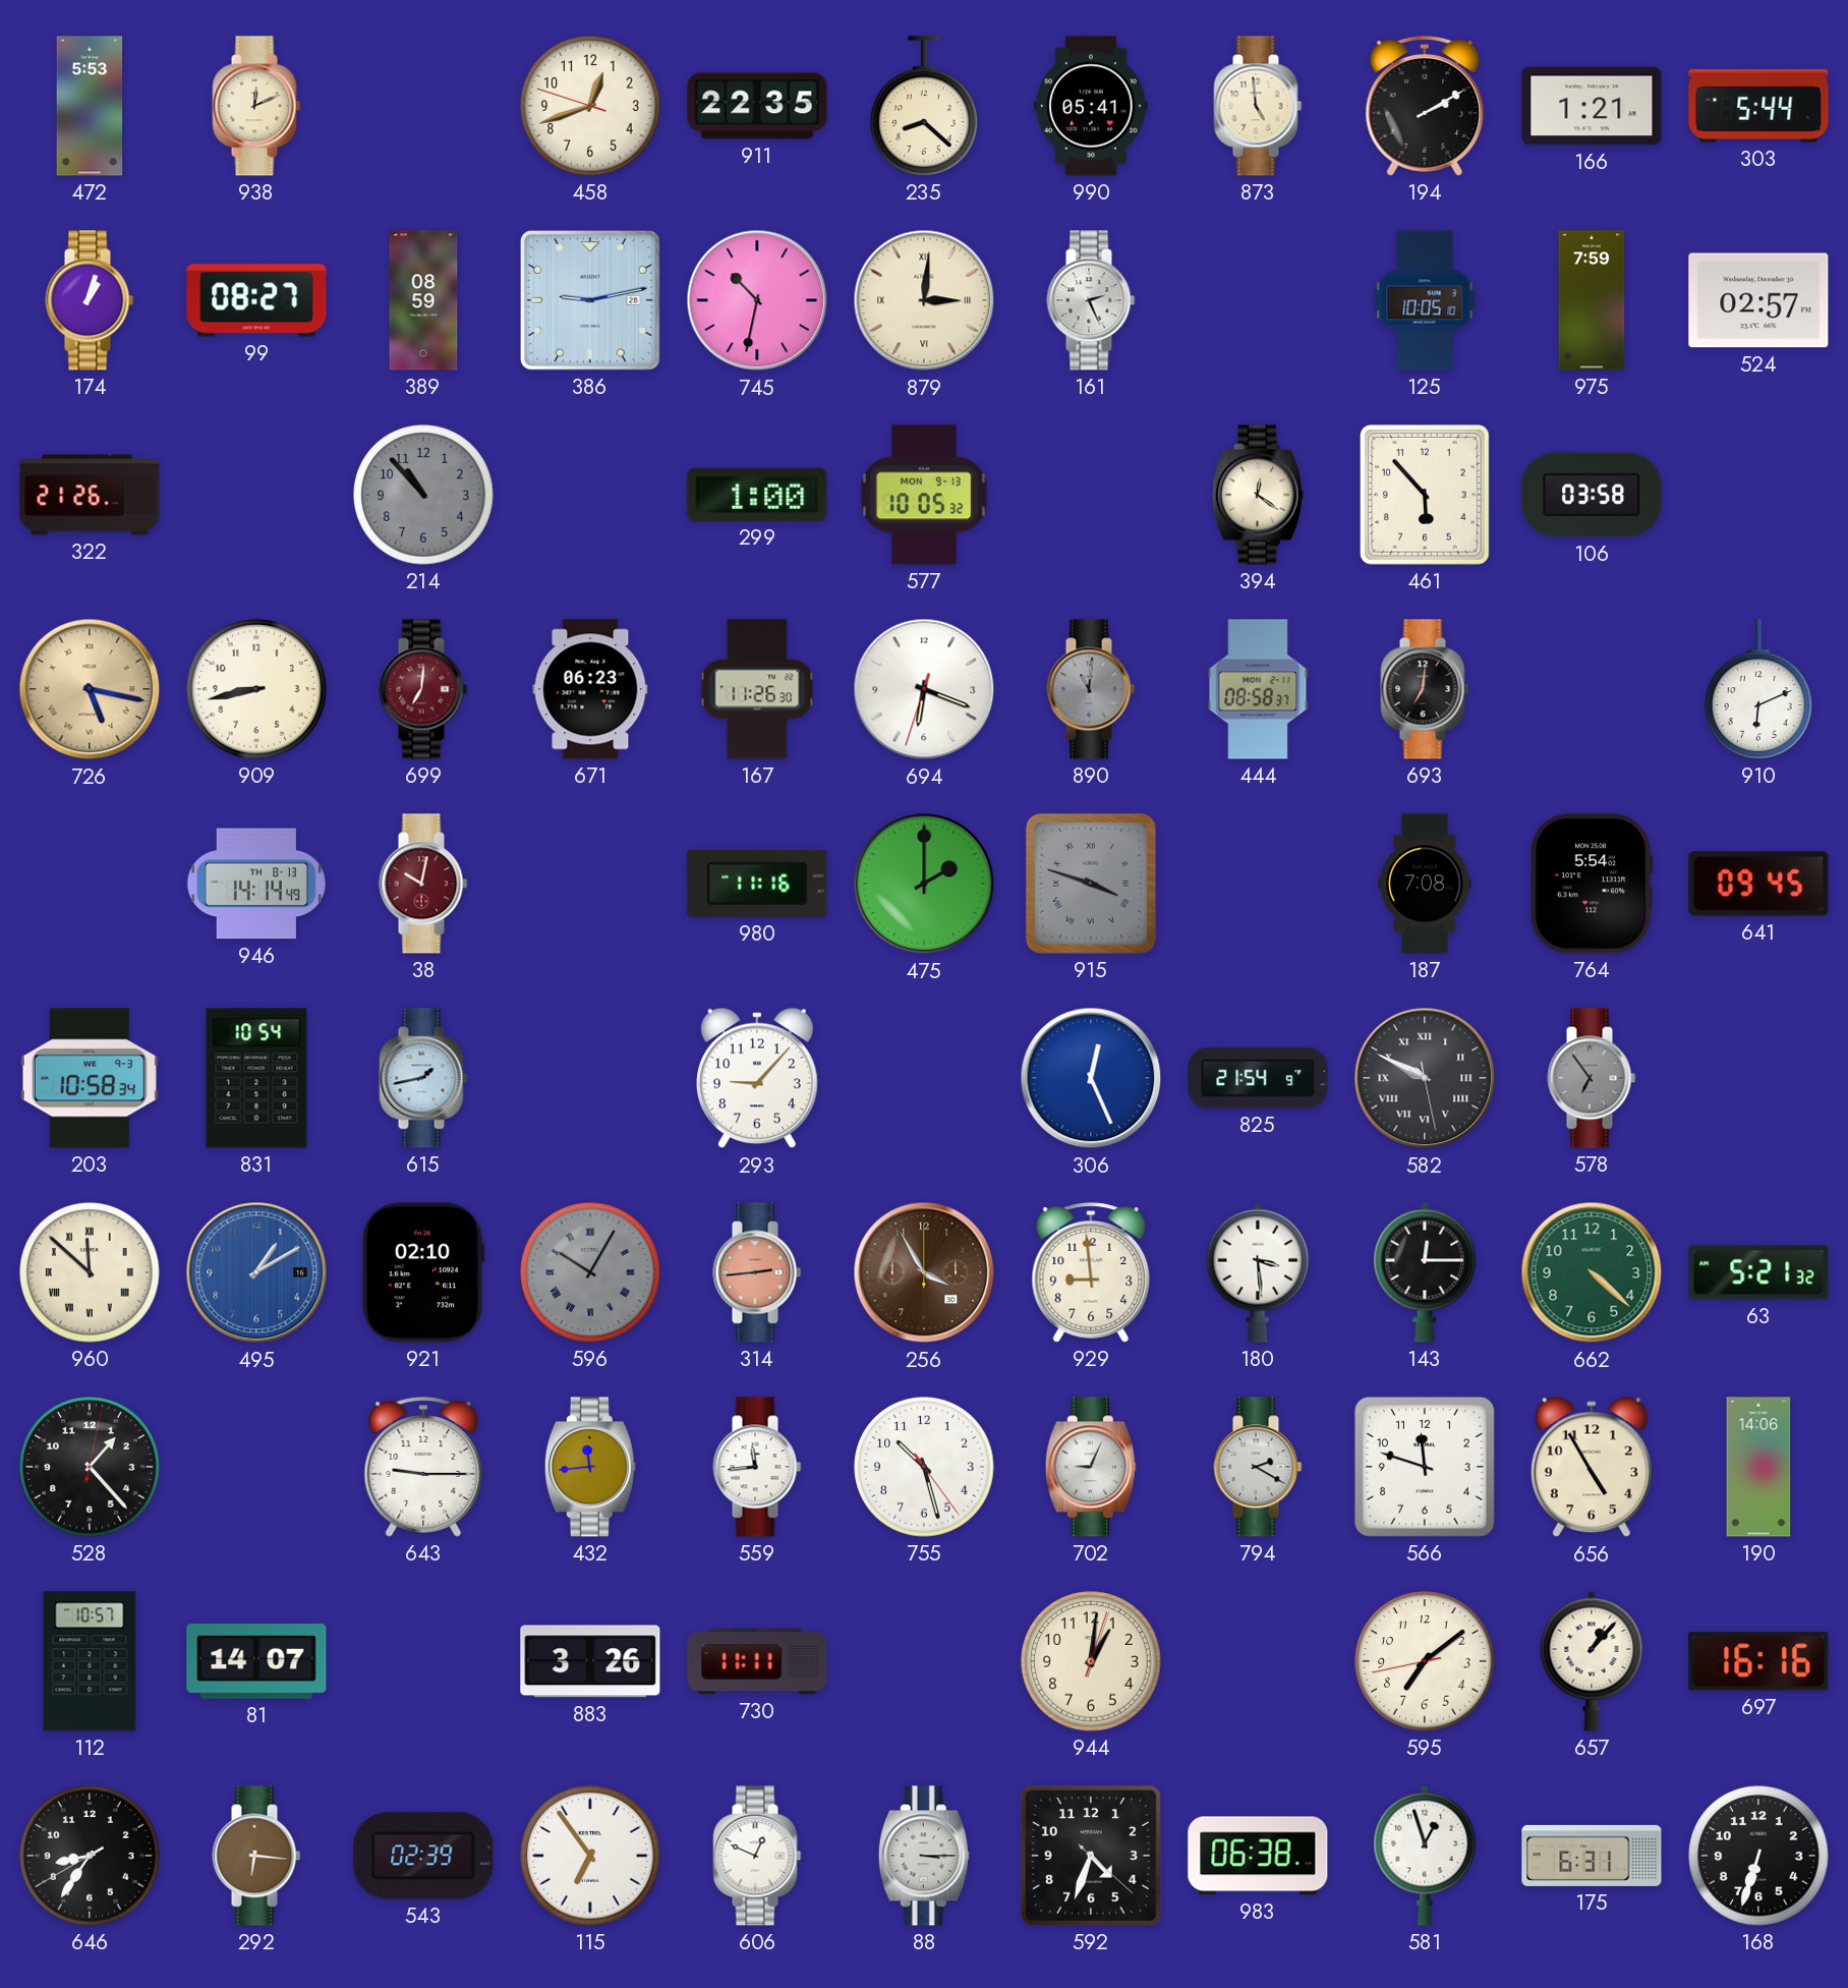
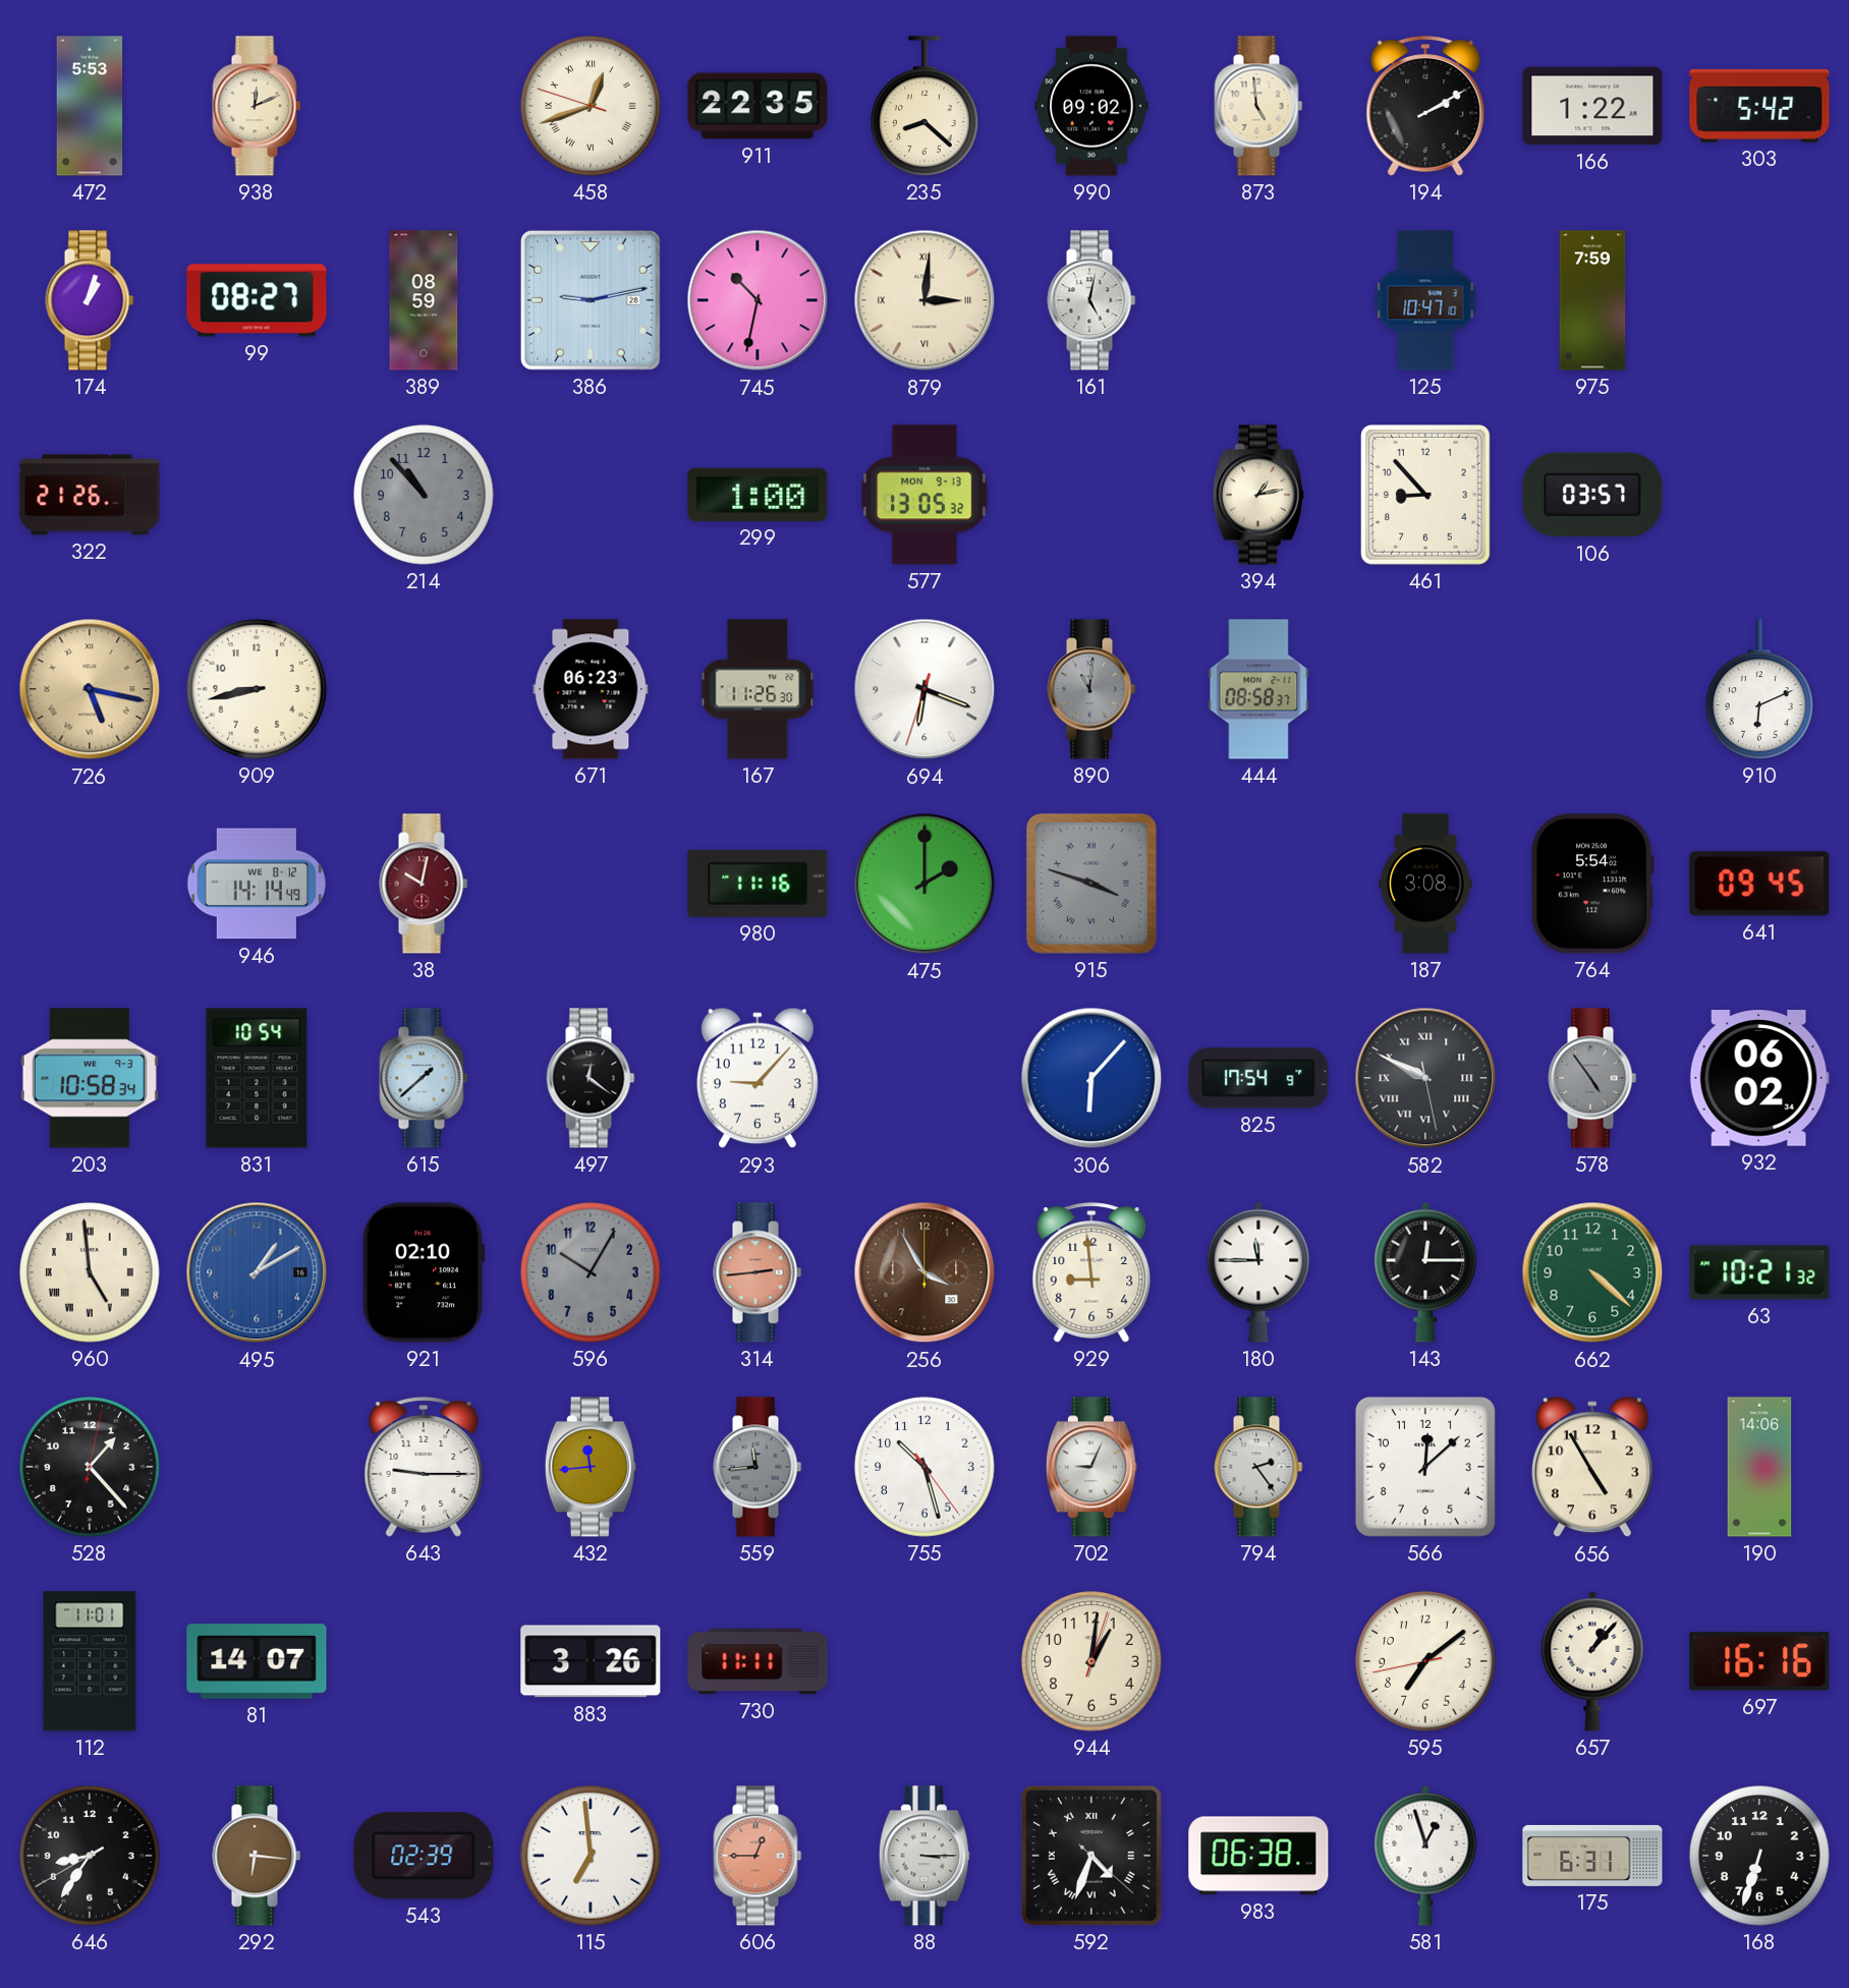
458 numerals: Arabic -> Roman
990: 05:41 -> 09:02
166: 1:21 -> 1:22
303: 5:44 -> 5:42
161: 2:26 -> 5:02
125: 10:05 -> 10:47
524: 02:57 -> none
577: 10:05 -> 13:05
394: 12:21 -> 1:13
461: 5:53 -> 8:53
106: 03:58 -> 03:57
699: 7:01 -> none
693: 7:01 -> none
946 date: TH 8-13 -> WE 8-12
187: 7:08 -> 3:08
615: 1:43 -> 1:38
497: none -> 12:21
306: 12:26 -> 6:07
825: 21:54 -> 17:54
578: 6:54 -> 4:54
932: none -> 06:02
960: 11:52 -> 4:59
596 numerals: Roman -> Arabic
180: 3:29 -> 11:45
63: 5:21 -> 10:21
559 dial: white -> grey
794: 2:20 -> 2:24
566: 11:48 -> 12:08
112: 10:57 -> 11:01
115: 6:54 -> 6:59
606: 12:49 -> 12:45
606 dial: white -> salmon
592 numerals: Arabic -> Roman
